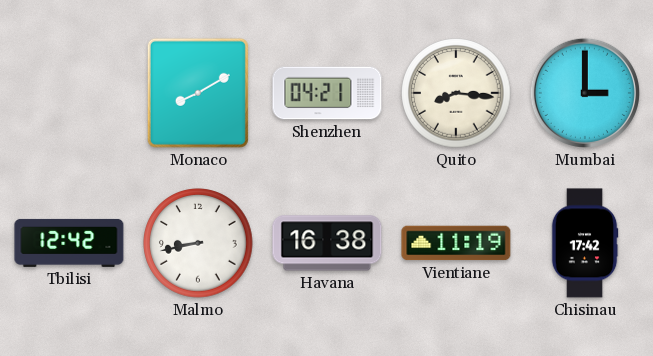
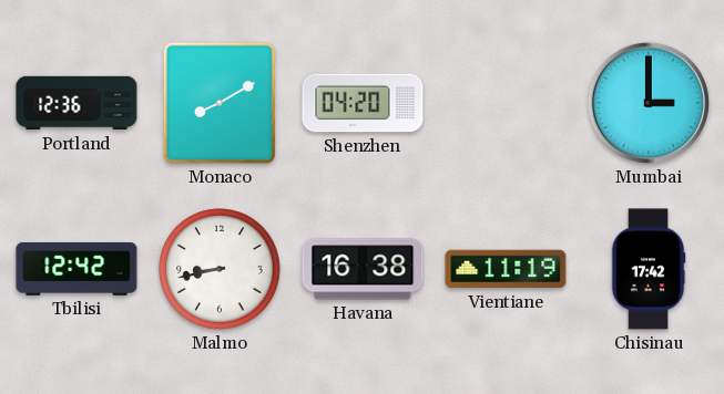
Portland: none -> 12:36
Shenzhen: 04:21 -> 04:20
Quito: 8:16 -> none
